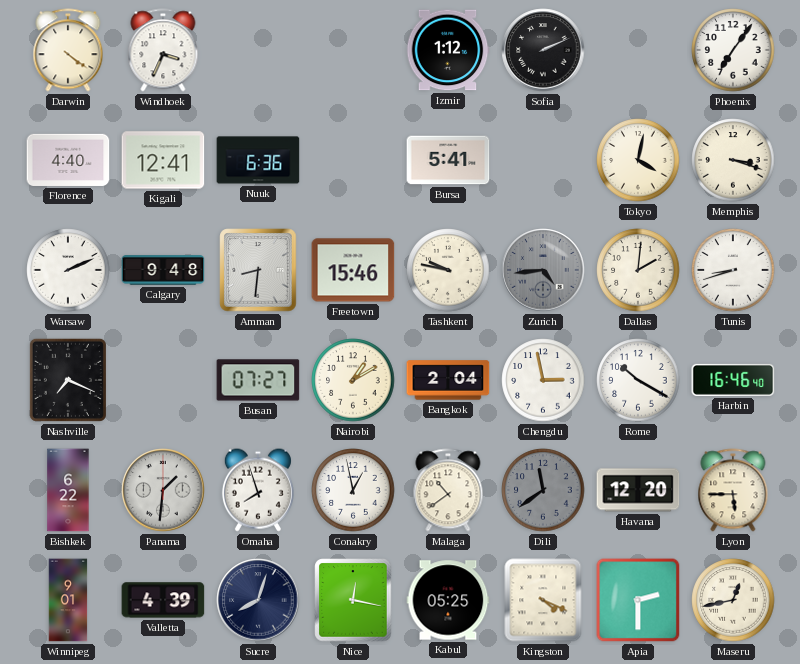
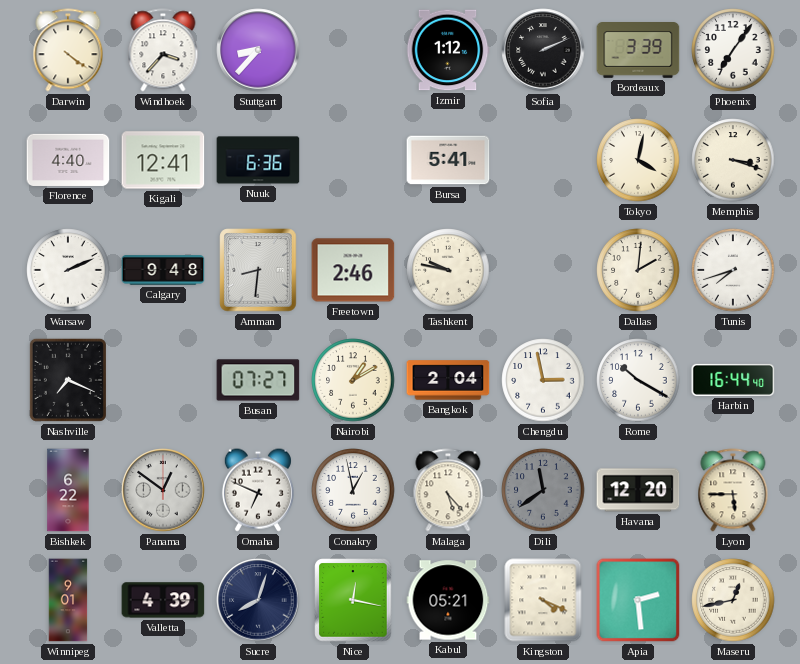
Windhoek: 3:34 -> 3:37
Stuttgart: none -> 8:37
Bordeaux: none -> 3:39
Freetown: 15:46 -> 2:46
Zurich: 4:44 -> none
Tunis: 8:42 -> 7:42
Harbin: 16:46 -> 16:44
Panama: 1:31 -> 12:51
Omaha: 7:57 -> 6:49
Malaga: 10:39 -> 5:23
Kabul: 05:25 -> 05:21
Apia: 2:30 -> 2:29
